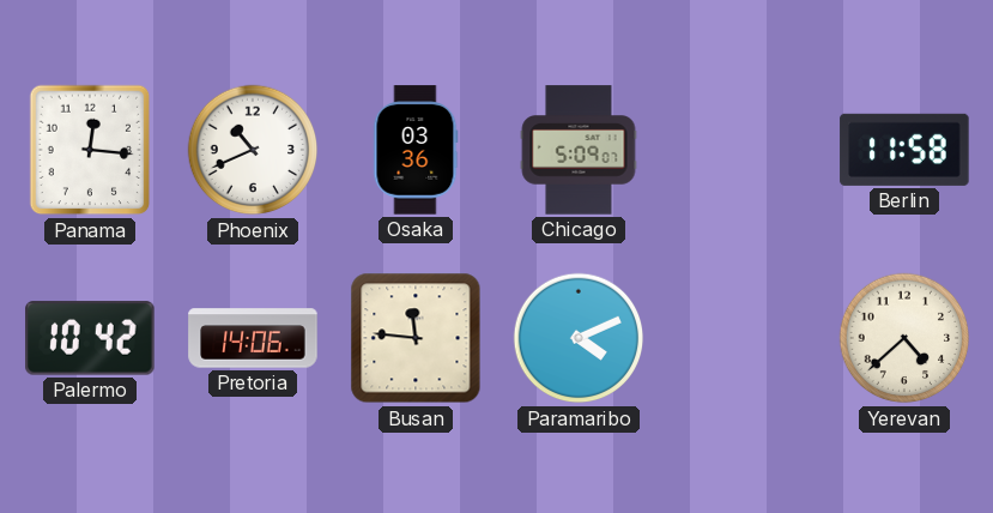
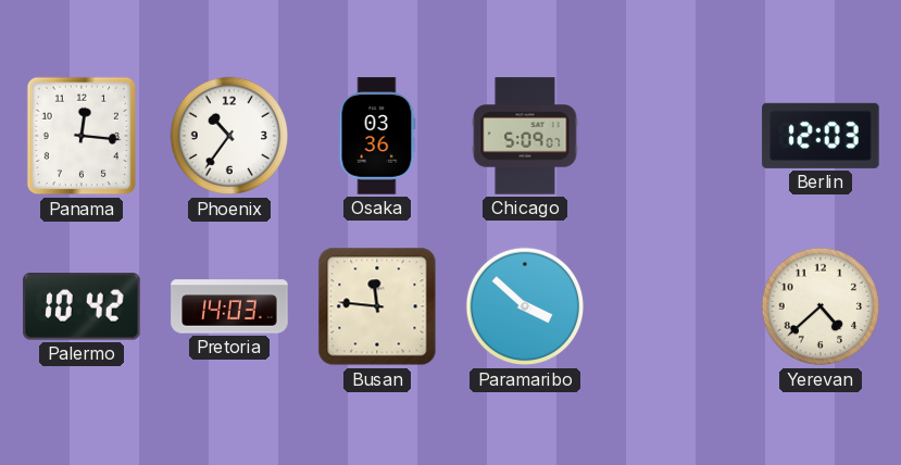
Phoenix: 10:41 -> 10:36
Berlin: 11:58 -> 12:03
Pretoria: 14:06 -> 14:03
Paramaribo: 4:11 -> 3:52
